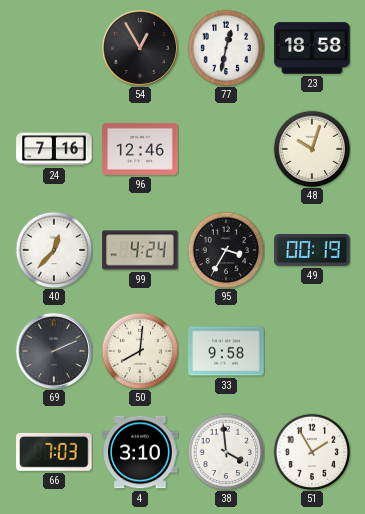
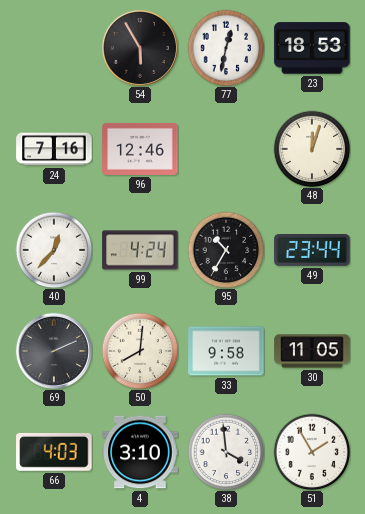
54: 12:55 -> 5:55
23: 18:58 -> 18:53
48: 10:03 -> 12:03
95: 3:35 -> 10:35
49: 00:19 -> 23:44
30: none -> 11:05
66: 7:03 -> 4:03
